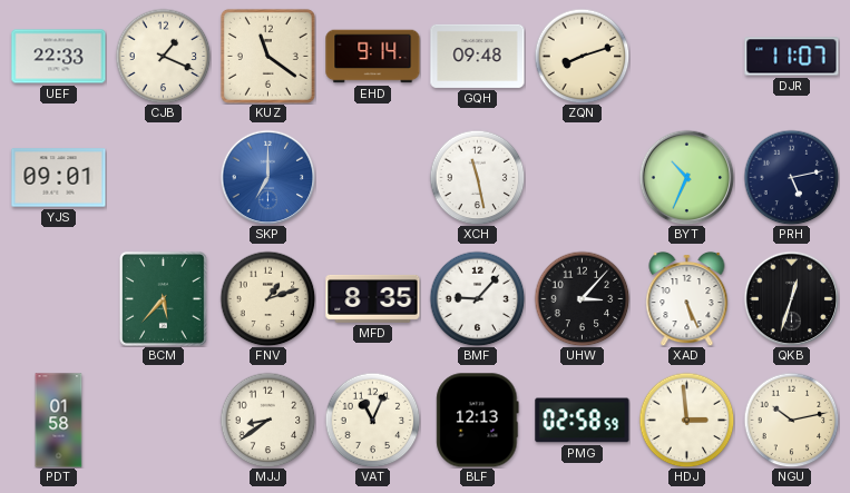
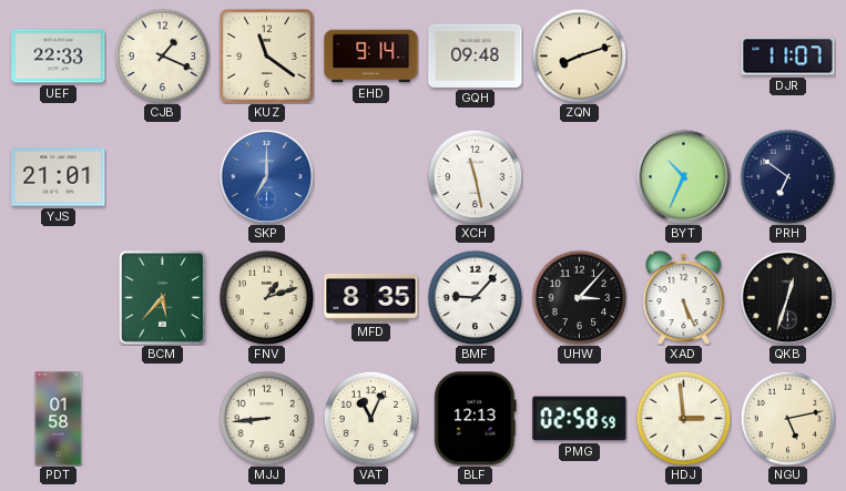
YJS: 09:01 -> 21:01
PRH: 5:13 -> 6:51
MJJ: 8:39 -> 8:44
NGU: 10:13 -> 5:13
